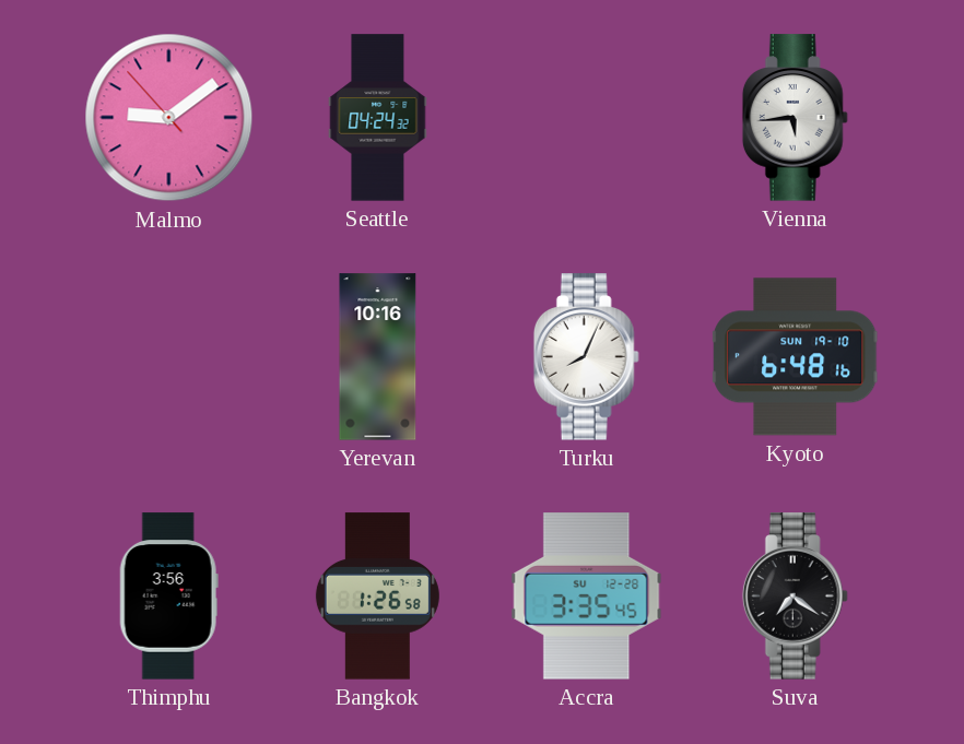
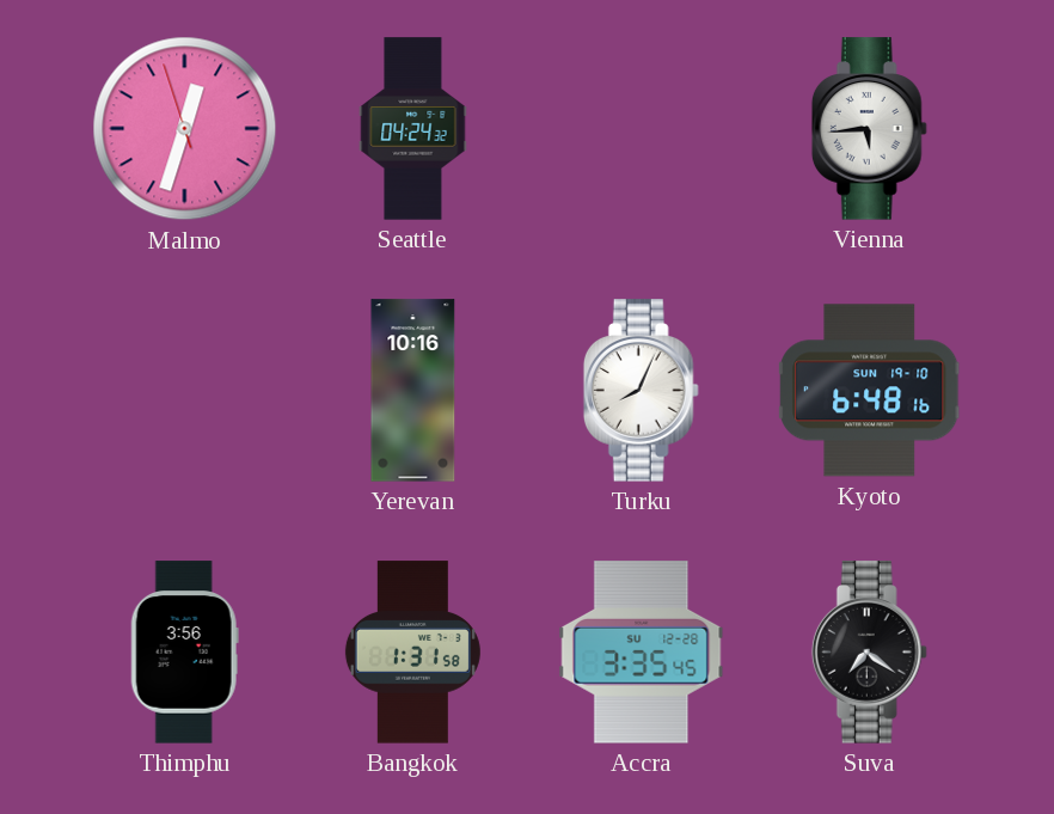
Malmo: 9:08 -> 12:32
Bangkok: 1:26 -> 1:31
